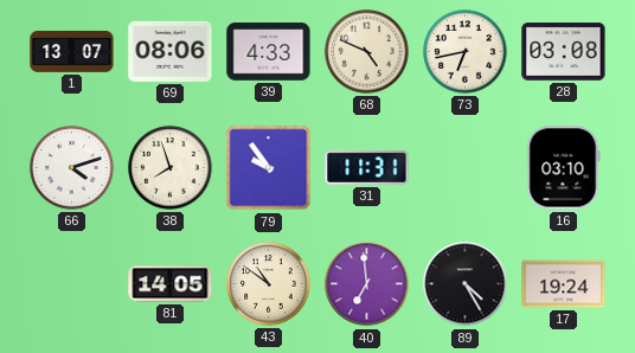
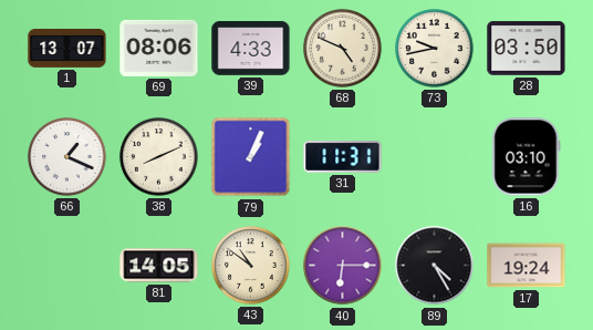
73: 6:43 -> 9:43
28: 03:08 -> 03:50
66: 4:12 -> 1:19
38: 7:57 -> 8:11
79: 9:54 -> 1:04
40: 6:59 -> 6:15
